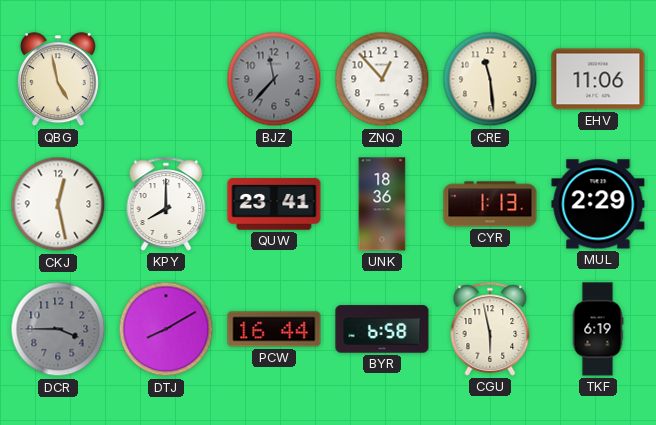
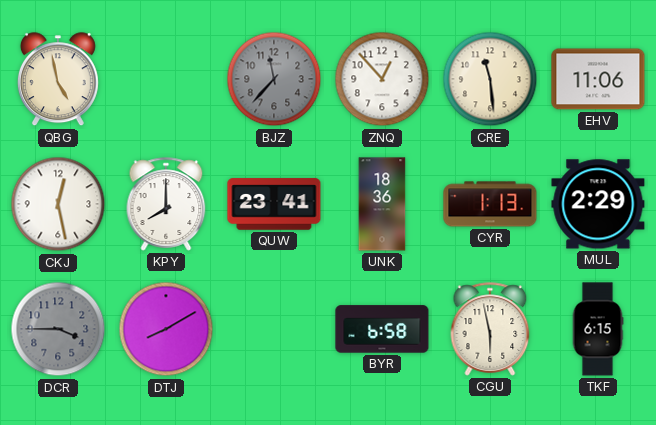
PCW: 16:44 -> none
TKF: 6:19 -> 6:15
